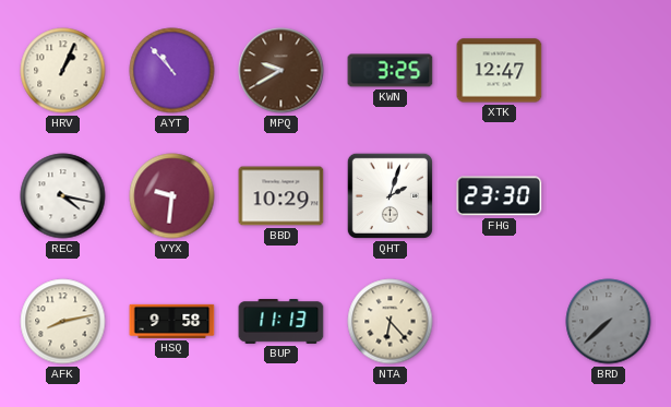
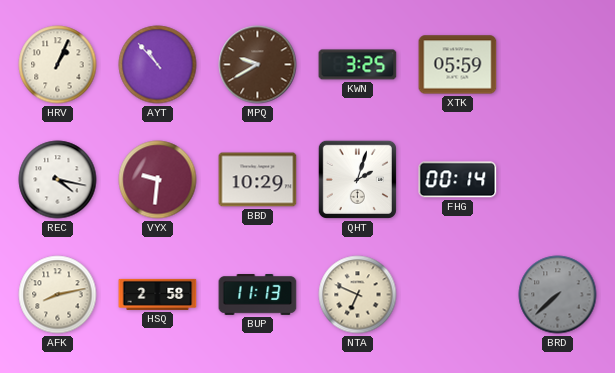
XTK: 12:47 -> 05:59
FHG: 23:30 -> 00:14
HSQ: 9:58 -> 2:58
NTA: 6:23 -> 6:49
